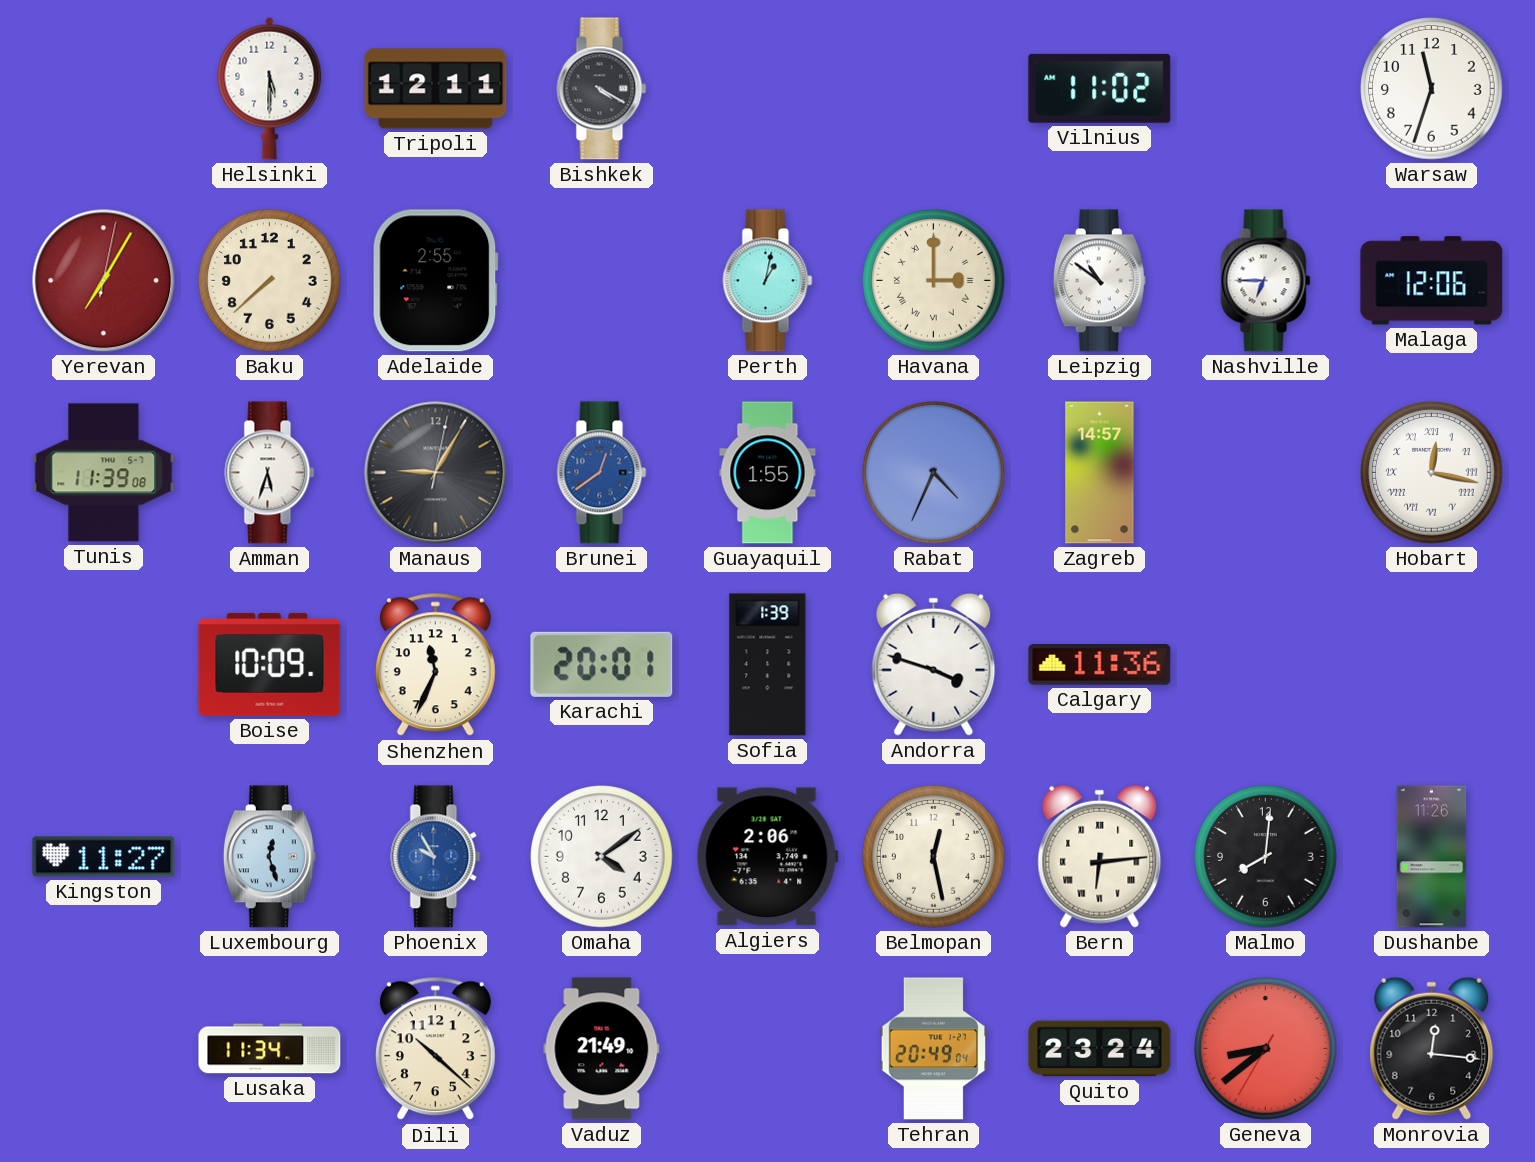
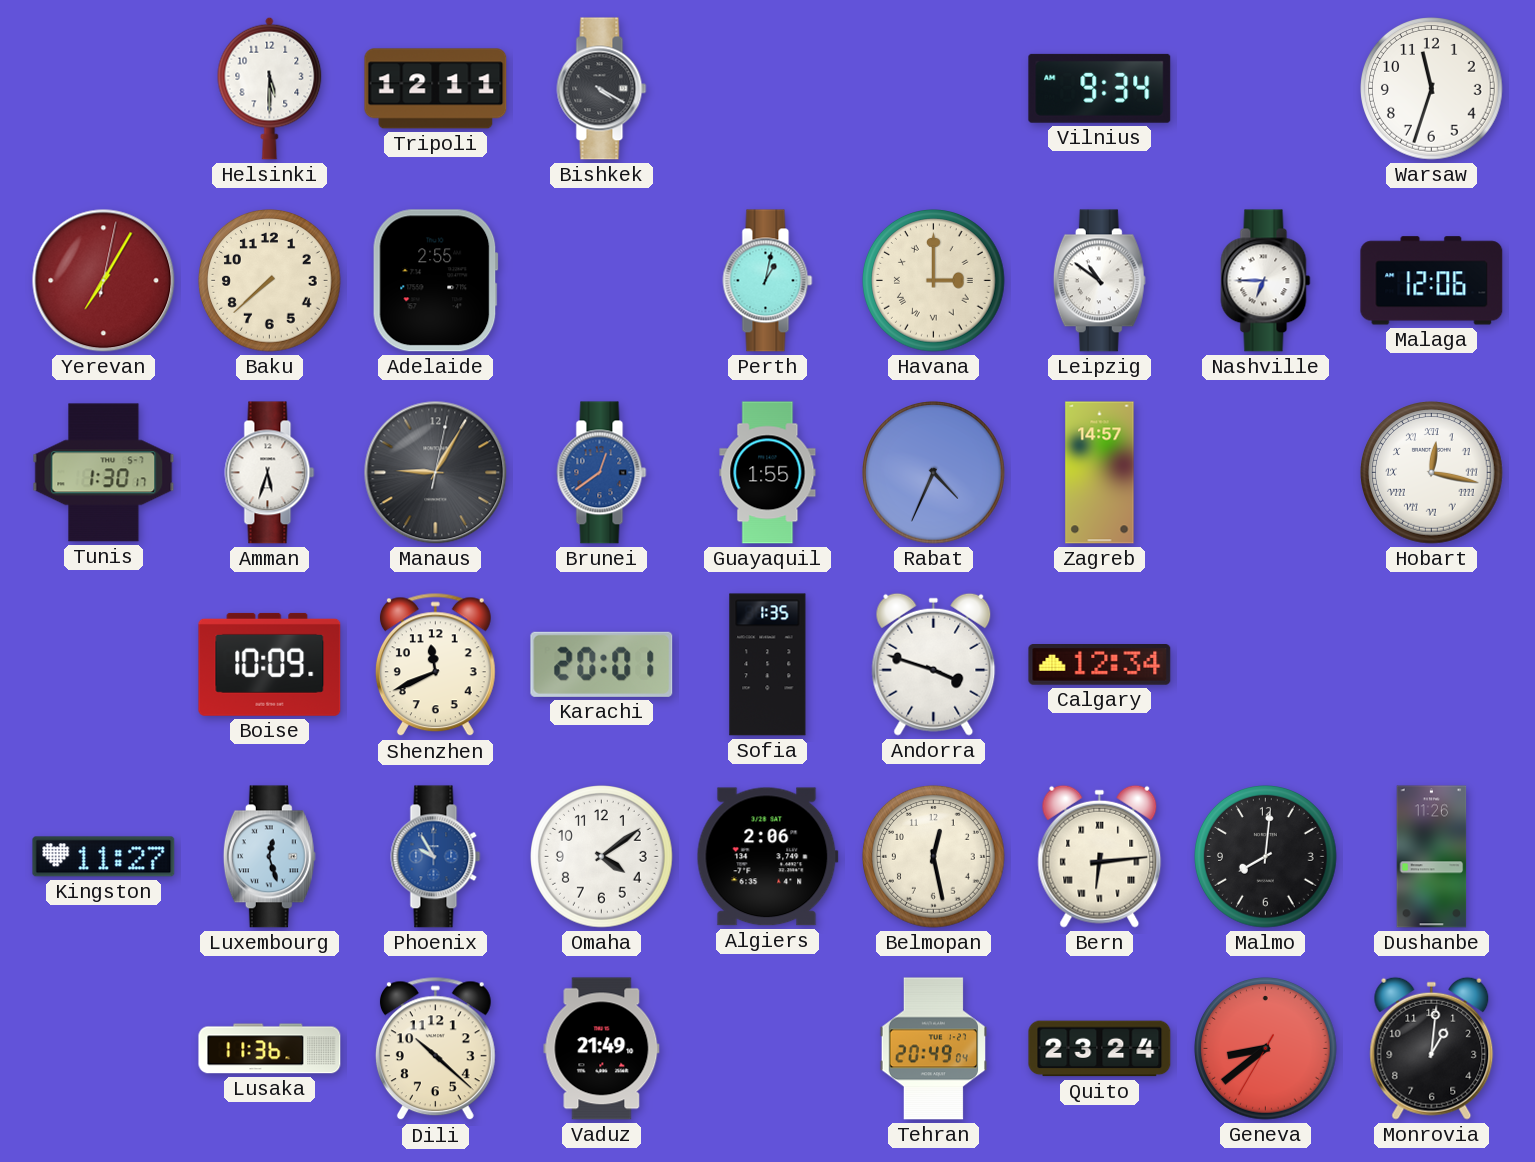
Vilnius: 11:02 -> 9:34
Tunis: 11:39 -> 1:30
Shenzhen: 11:34 -> 11:41
Sofia: 1:39 -> 1:35
Calgary: 11:36 -> 12:34
Lusaka: 11:34 -> 11:36
Monrovia: 12:16 -> 1:01
